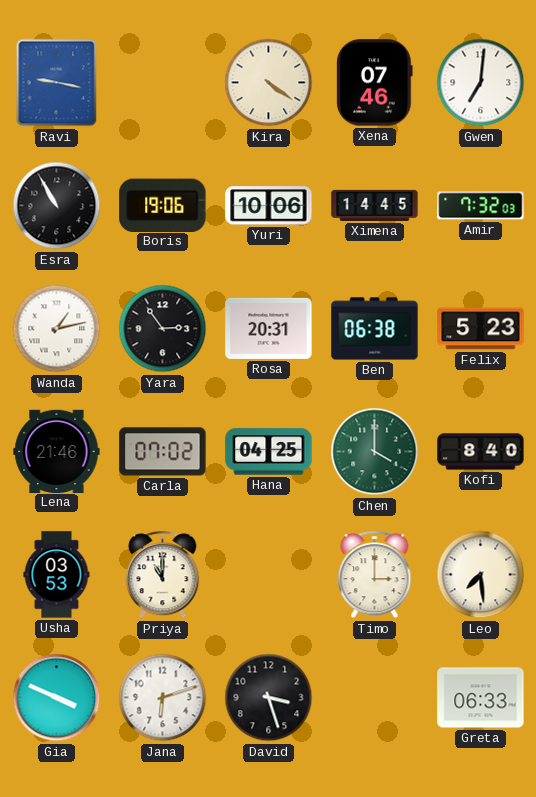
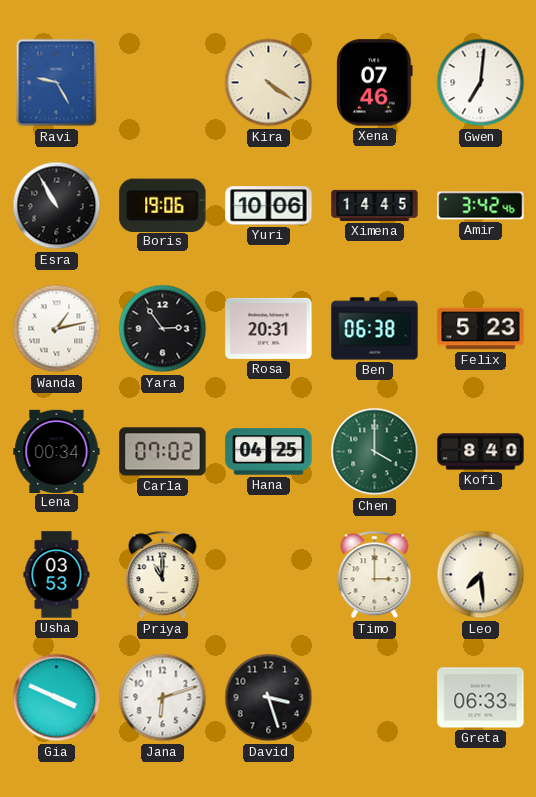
Ravi: 9:17 -> 9:25
Amir: 7:32 -> 3:42
Lena: 21:46 -> 00:34
